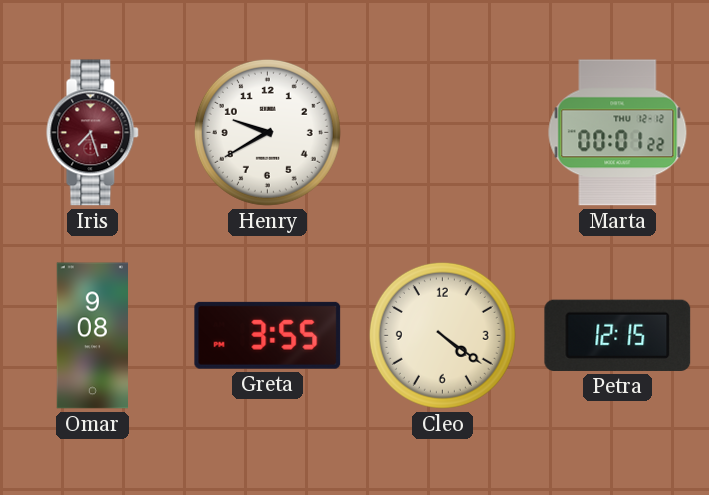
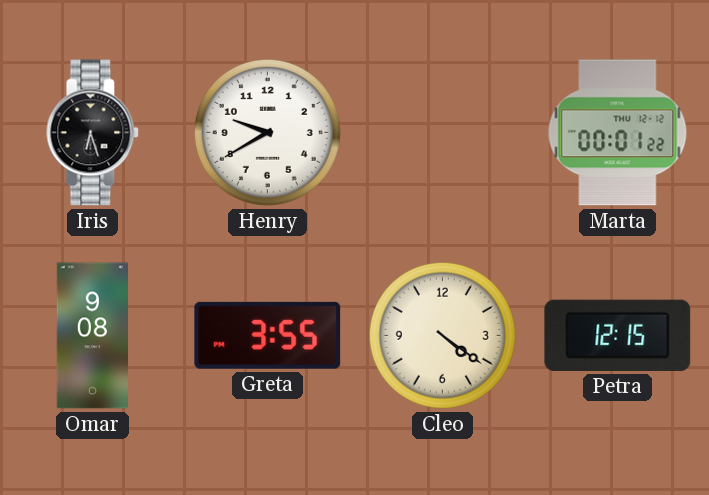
Iris: 7:27 -> 6:27
Iris dial: burgundy -> black
